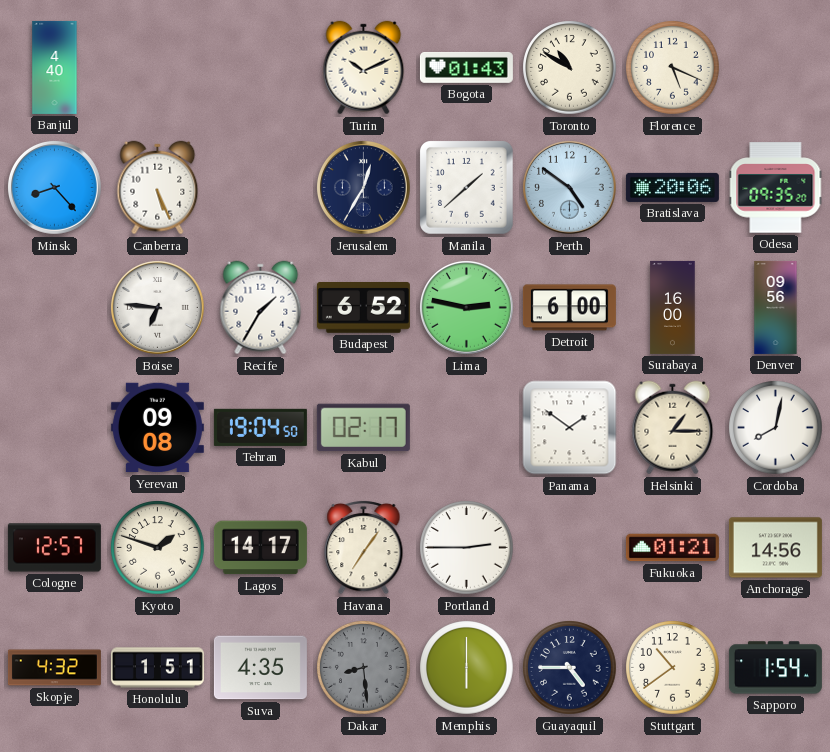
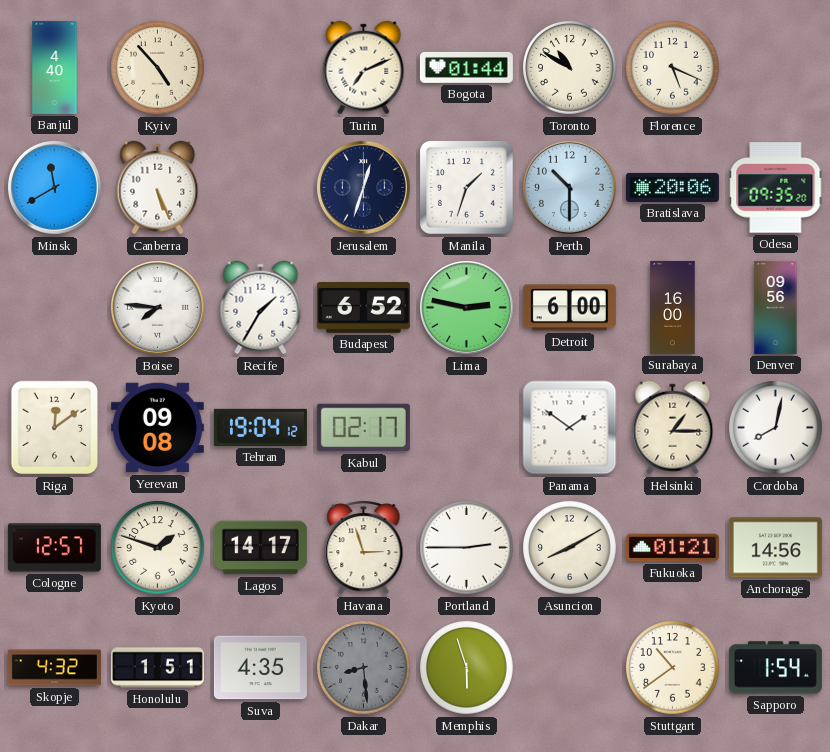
Kyiv: none -> 4:53
Turin: 10:11 -> 7:11
Bogota: 01:43 -> 01:44
Minsk: 8:23 -> 11:40
Jerusalem: 12:35 -> 12:33
Manila: 1:38 -> 1:33
Perth: 4:51 -> 10:30
Boise: 6:46 -> 7:46
Riga: none -> 12:09
Tehran: 19:04:50 -> 19:04:12
Havana: 7:06 -> 2:57
Asuncion: none -> 8:10
Memphis: 6:00 -> 5:57
Guayaquil: 4:45 -> none
